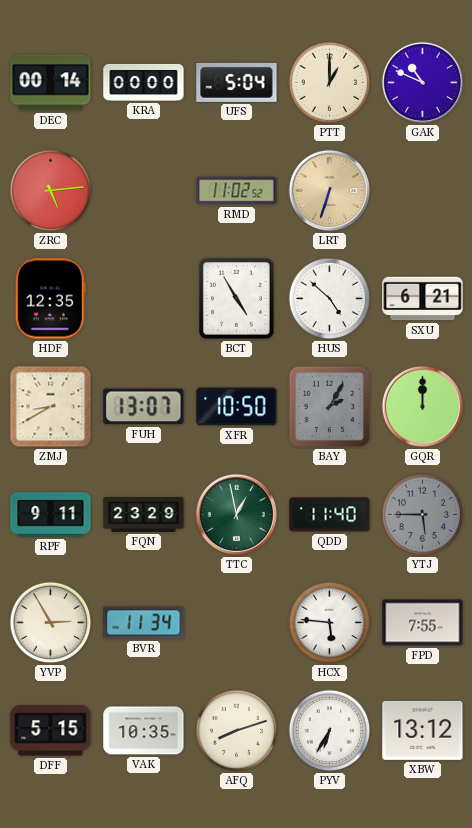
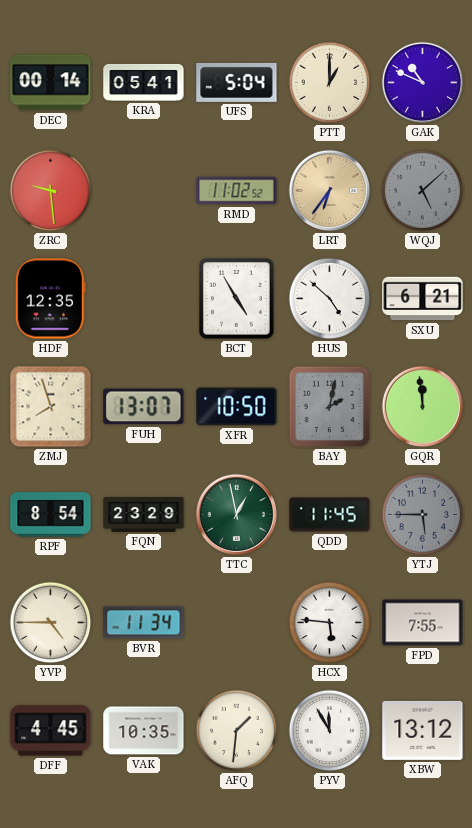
KRA: 00:00 -> 05:41
ZRC: 5:14 -> 9:29
LRT: 6:33 -> 6:36
WQJ: none -> 5:08
ZMJ: 8:40 -> 7:57
BAY: 2:05 -> 2:02
GQR: 12:00 -> 11:59
RPF: 9:11 -> 8:54
QDD: 11:40 -> 11:45
YVP: 2:55 -> 4:45
DFF: 5:15 -> 4:45
AFQ: 8:12 -> 1:31
PYV: 6:35 -> 11:55
